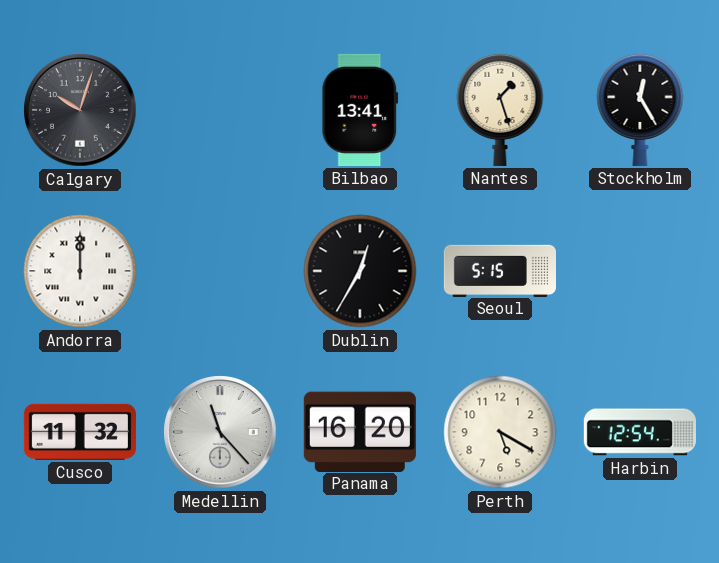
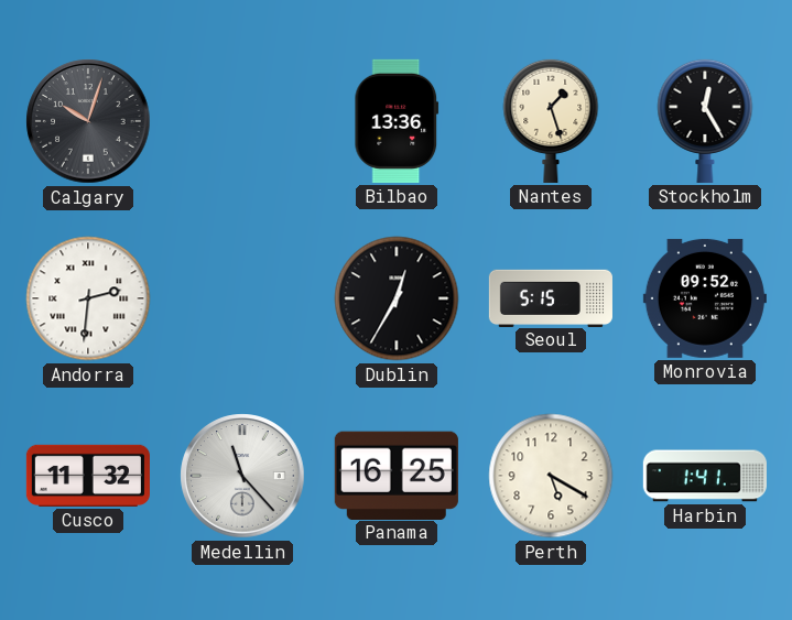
Bilbao: 13:41 -> 13:36
Andorra: 12:00 -> 2:31
Monrovia: none -> 09:52
Panama: 16:20 -> 16:25
Harbin: 12:54 -> 1:41
